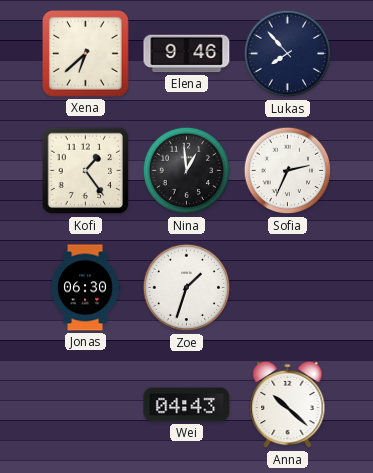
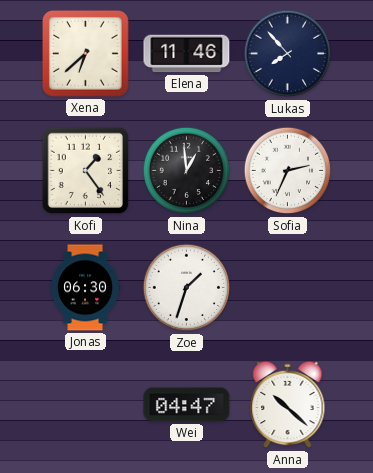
Elena: 9:46 -> 11:46
Wei: 04:43 -> 04:47
